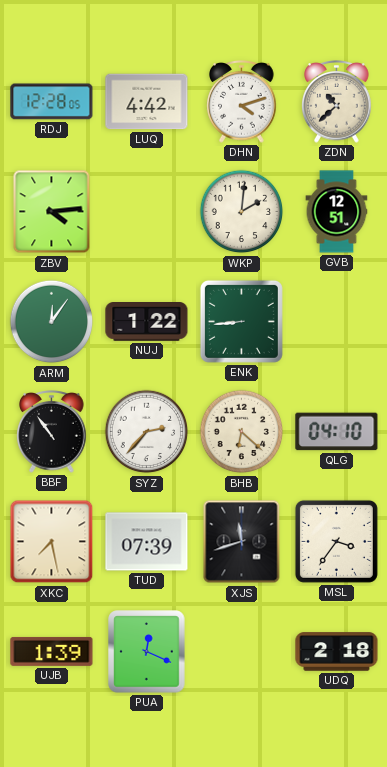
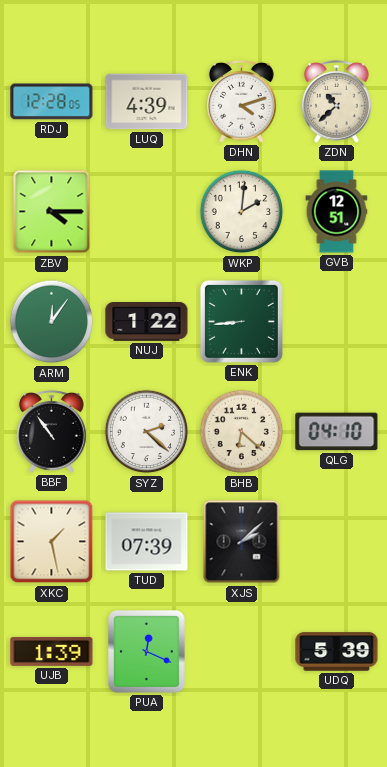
LUQ: 4:42 -> 4:39
ZBV: 4:14 -> 4:15
SYZ: 2:37 -> 2:22
XKC: 7:28 -> 1:28
XJS: 11:42 -> 2:08
MSL: 3:36 -> none
UDQ: 2:18 -> 5:39
